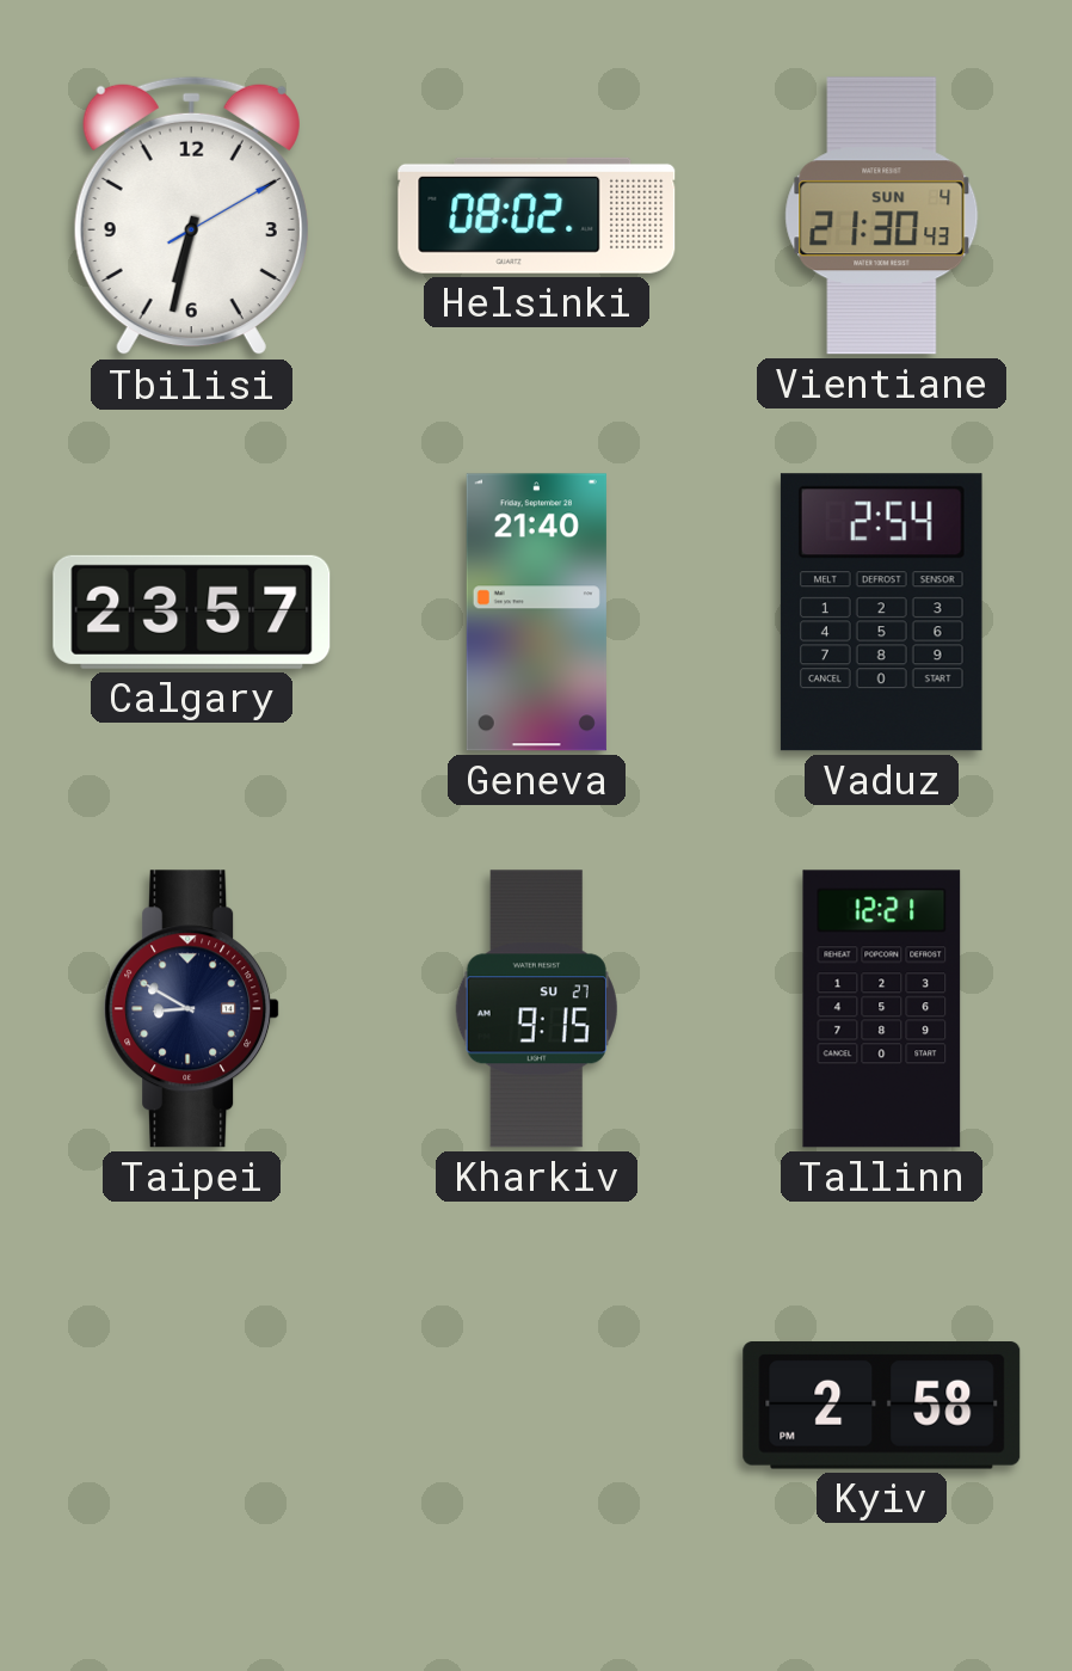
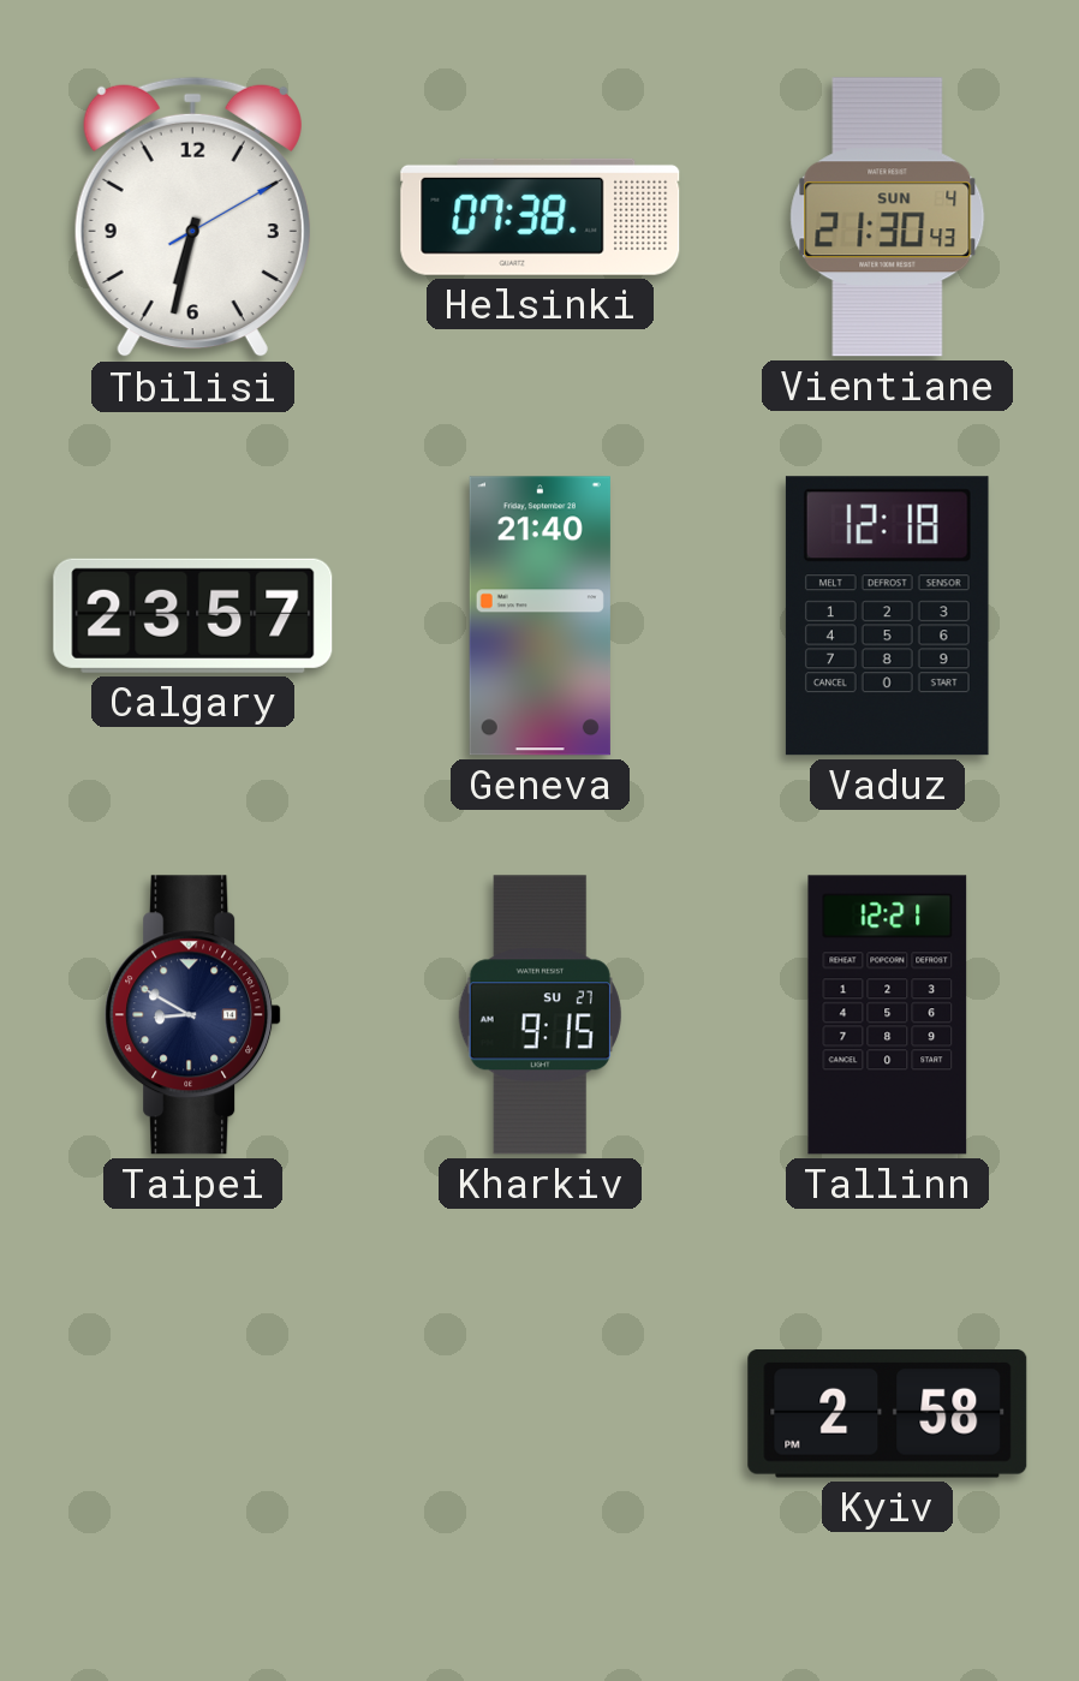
Helsinki: 08:02 -> 07:38
Vaduz: 2:54 -> 12:18
